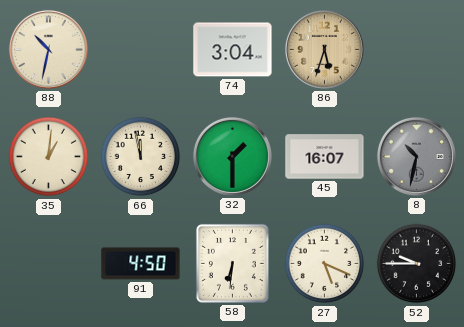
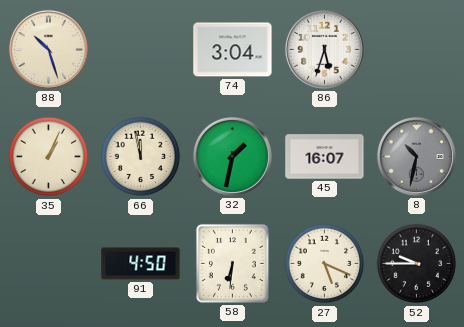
88: 10:32 -> 10:27
86 dial: champagne -> white
35: 1:01 -> 1:04
32: 1:30 -> 1:32
